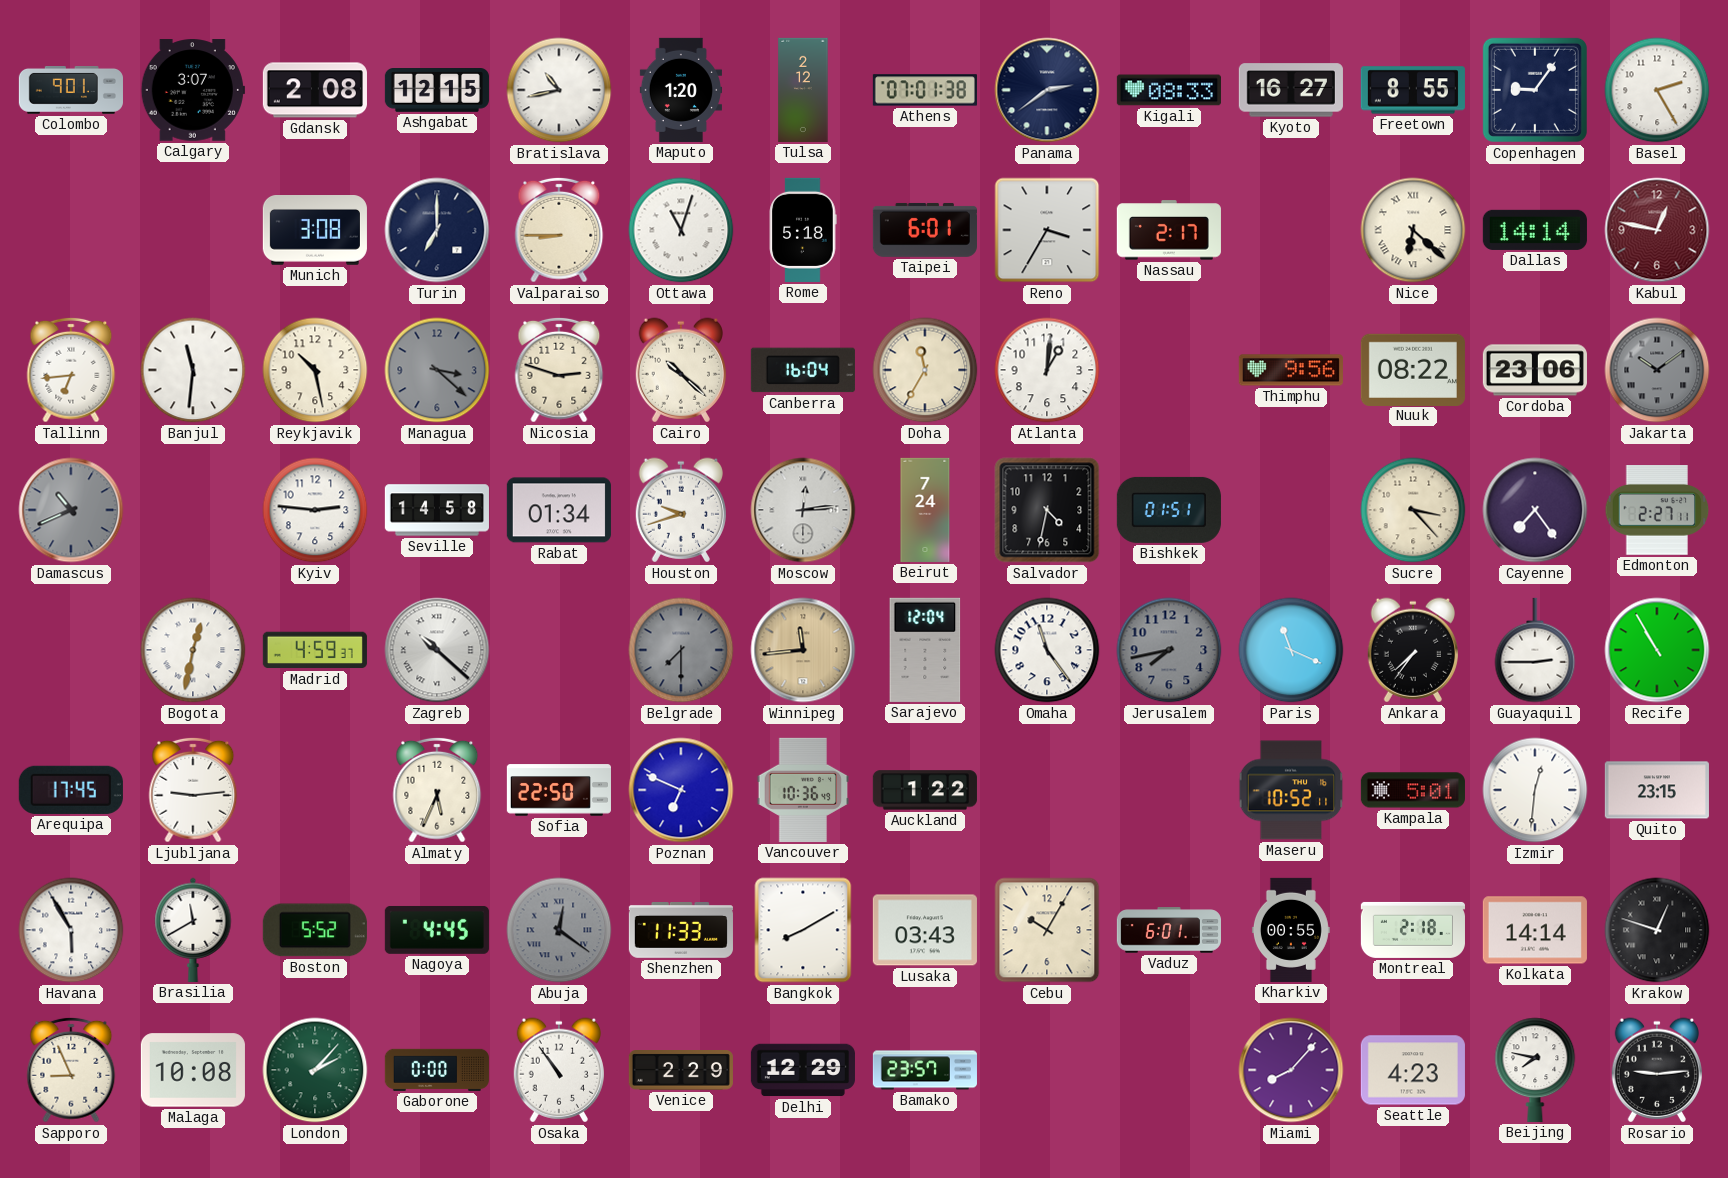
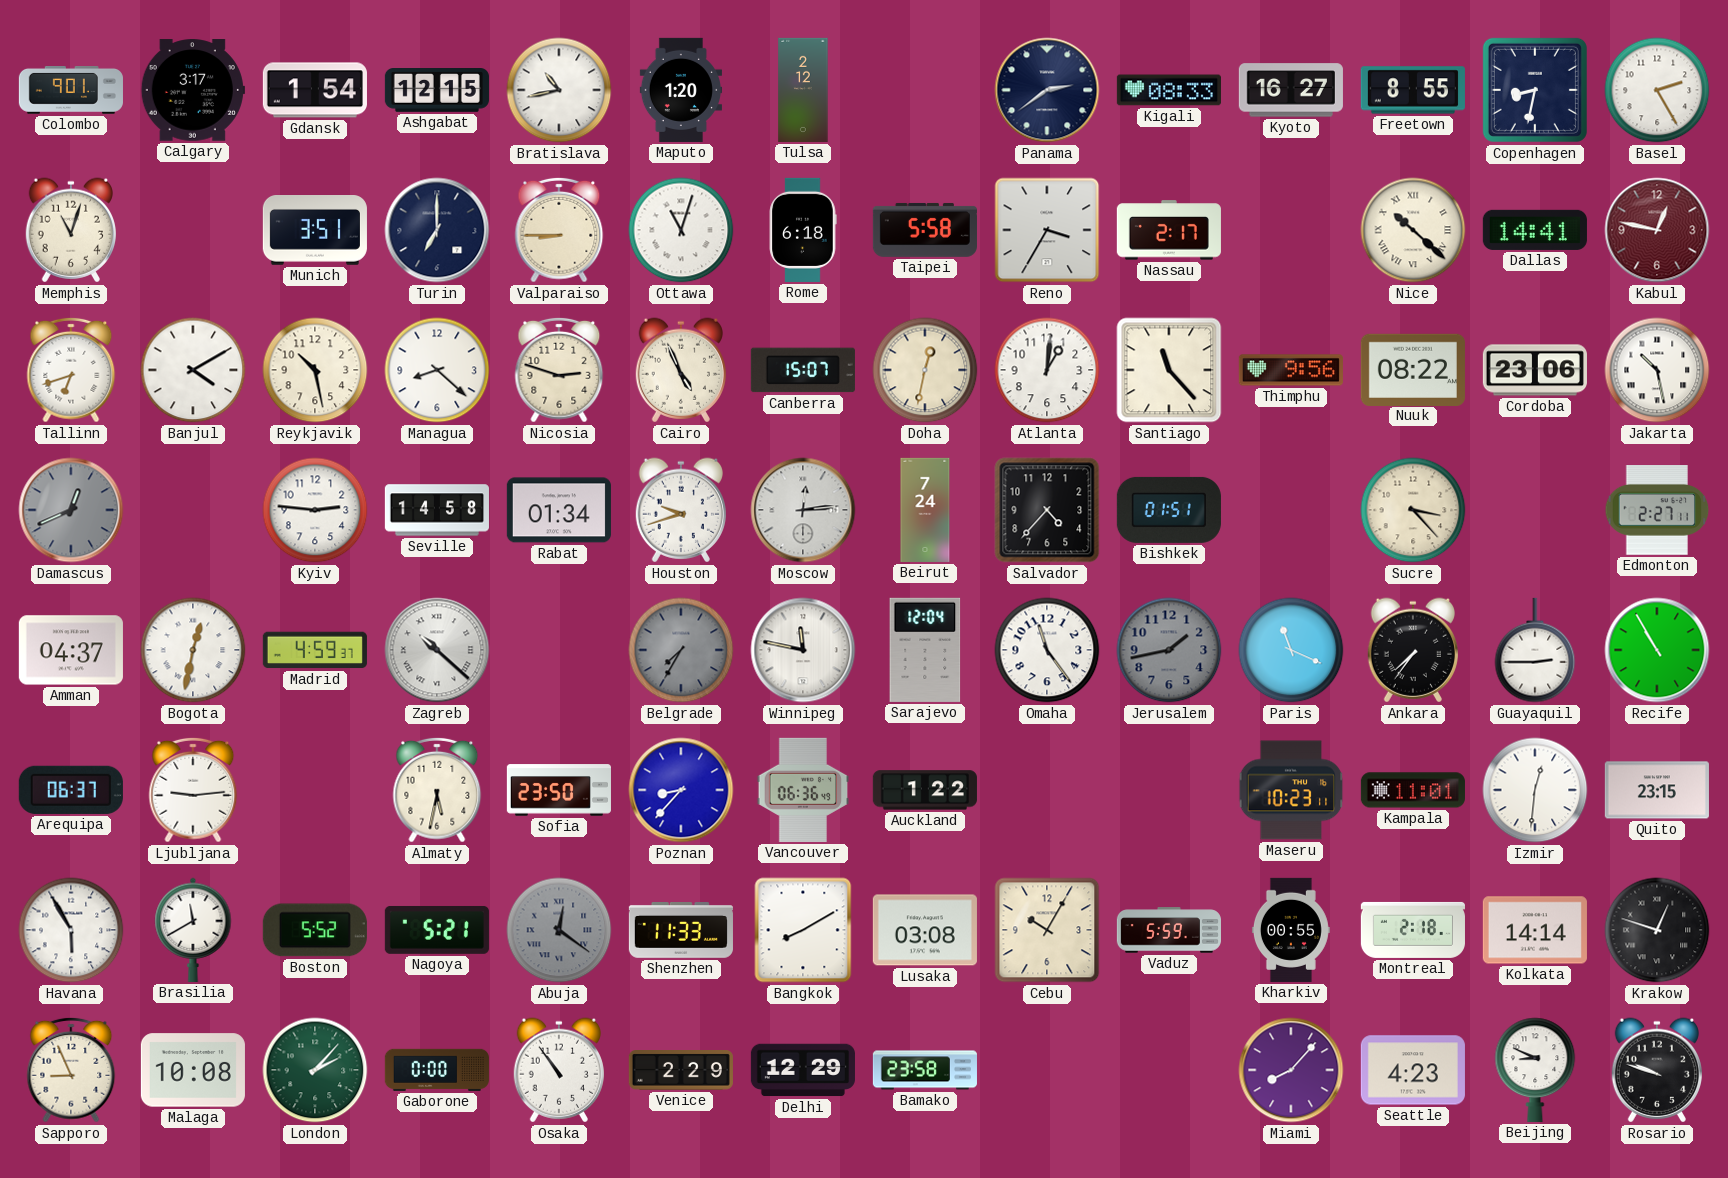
Calgary: 3:07 -> 3:17
Gdansk: 2:08 -> 1:54
Athens: 07:01 -> none
Copenhagen: 9:06 -> 8:32
Memphis: none -> 11:03
Munich: 3:08 -> 3:51
Rome: 5:18 -> 6:18
Taipei: 6:01 -> 5:58
Nice: 6:22 -> 10:22
Dallas: 14:14 -> 14:41
Tallinn: 6:44 -> 6:42
Banjul: 11:31 -> 4:10
Managua: 3:22 -> 8:22
Managua dial: grey -> white
Cairo: 10:22 -> 4:56
Canberra: 16:04 -> 15:07
Doha: 11:35 -> 12:32
Santiago: none -> 11:23
Jakarta: 10:09 -> 10:28
Jakarta dial: grey -> white
Damascus: 10:41 -> 12:41
Salvador: 4:32 -> 4:37
Cayenne: 7:24 -> none
Amman: none -> 04:37
Belgrade: 7:30 -> 7:35
Winnipeg: 11:44 -> 11:47
Winnipeg dial: champagne -> white
Jerusalem: 7:43 -> 1:43
Arequipa: 17:45 -> 06:37
Almaty: 5:34 -> 5:32
Sofia: 22:50 -> 23:50
Poznan: 6:49 -> 8:37
Vancouver: 10:36 -> 06:36
Maseru: 10:52 -> 10:23
Kampala: 5:01 -> 11:01
Nagoya: 4:45 -> 5:21
Lusaka: 03:43 -> 03:08
Vaduz: 6:01 -> 5:59
Bamako: 23:57 -> 23:58
Beijing: 7:47 -> 8:49
Rosario: 9:14 -> 9:48
